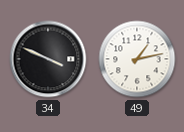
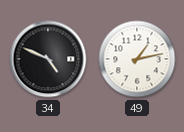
34: 3:49 -> 4:49
